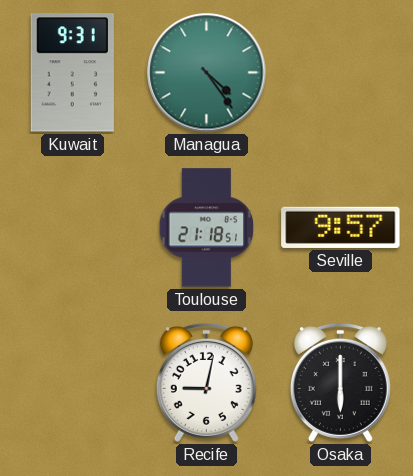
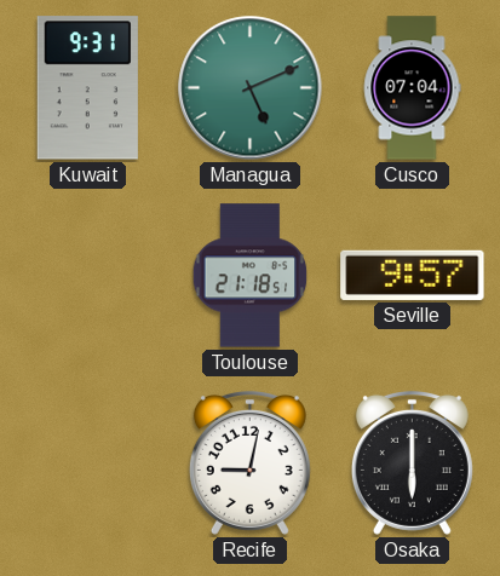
Managua: 4:24 -> 5:11
Cusco: none -> 07:04
